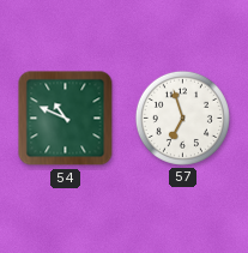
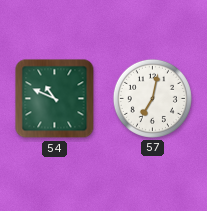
57: 6:57 -> 7:02
